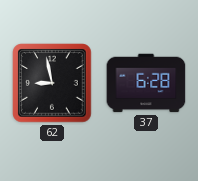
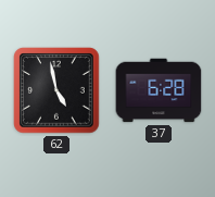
62: 8:58 -> 4:58
